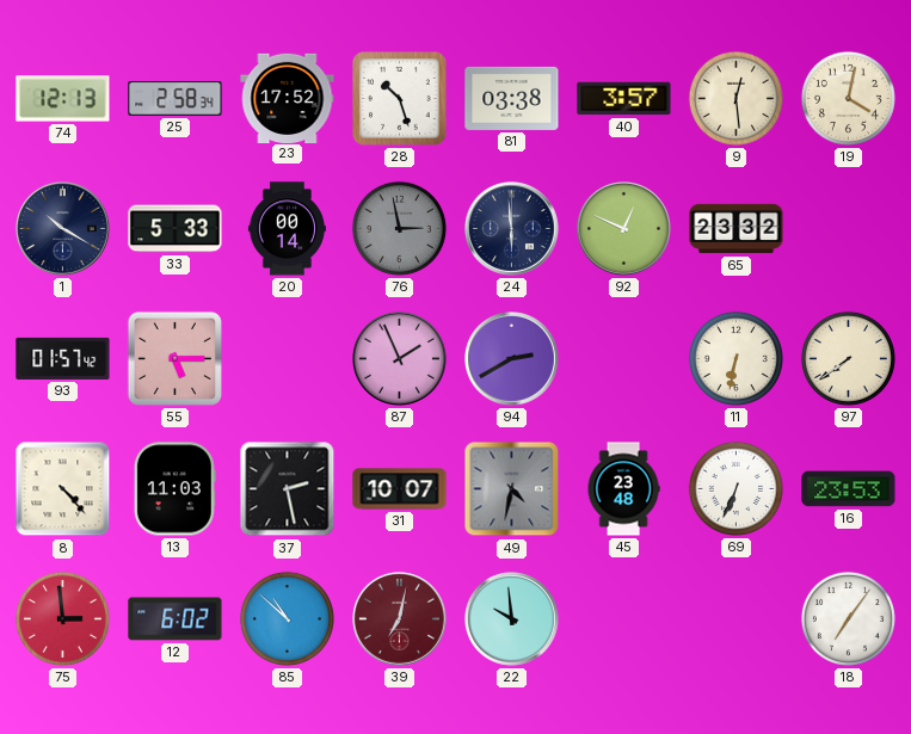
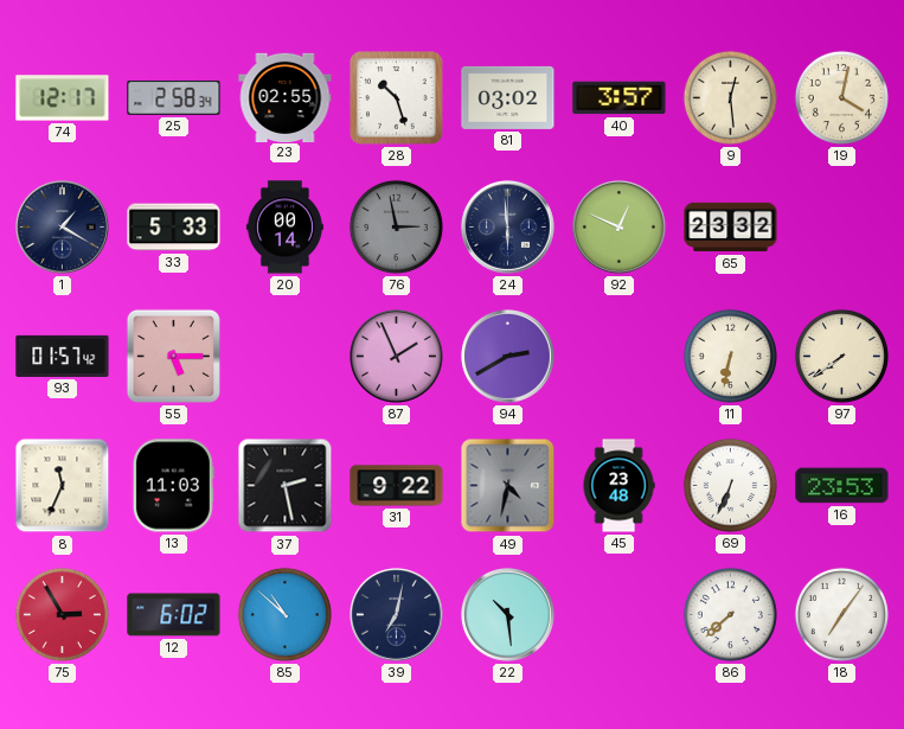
74: 12:13 -> 12:17
23: 17:52 -> 02:55
81: 03:38 -> 03:02
1: 10:20 -> 1:20
8: 4:23 -> 11:34
31: 10:07 -> 9:22
75: 2:59 -> 2:55
39 dial: burgundy -> navy
22: 9:59 -> 10:29
86: none -> 7:38
